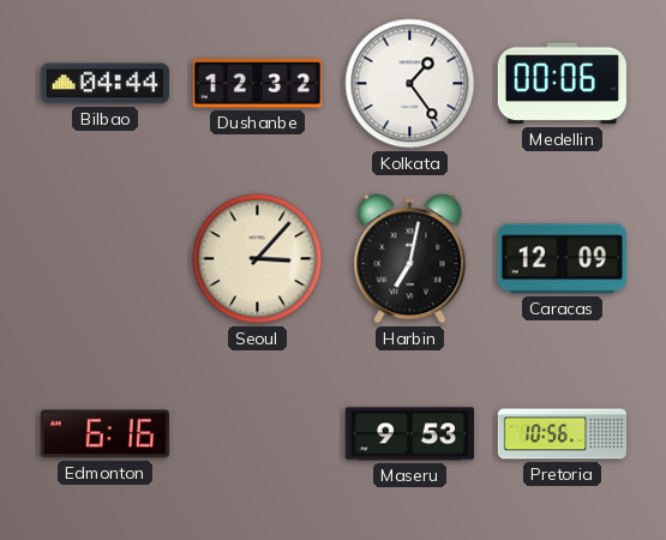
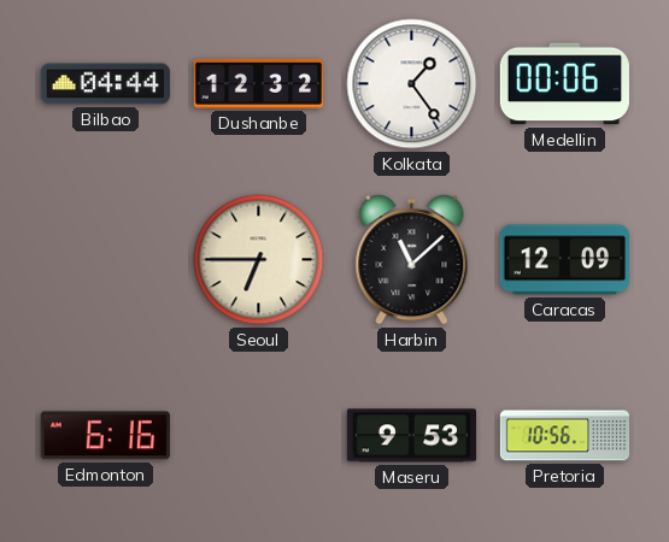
Seoul: 3:07 -> 6:45
Harbin: 7:02 -> 11:08
